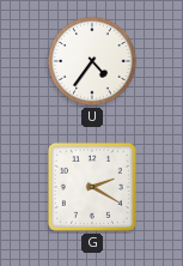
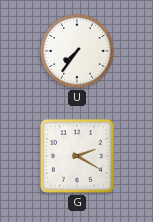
U: 4:36 -> 7:36
